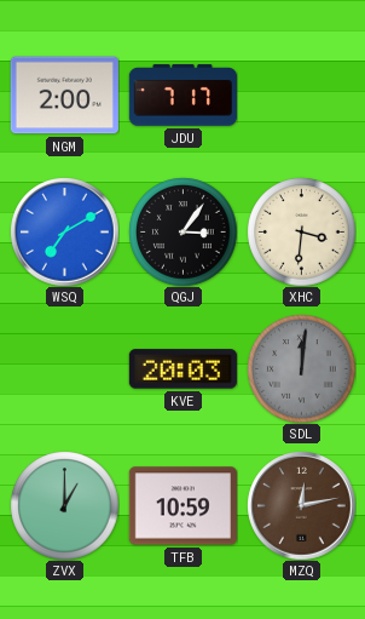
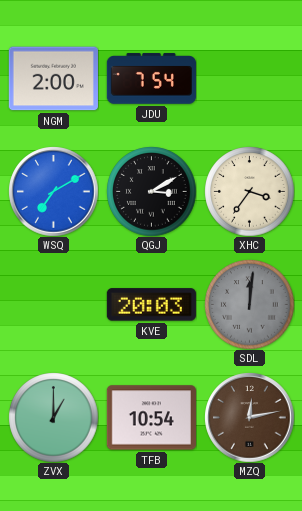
JDU: 7:17 -> 7:54
QGJ: 3:06 -> 3:10
XHC: 3:31 -> 3:36
TFB: 10:59 -> 10:54
